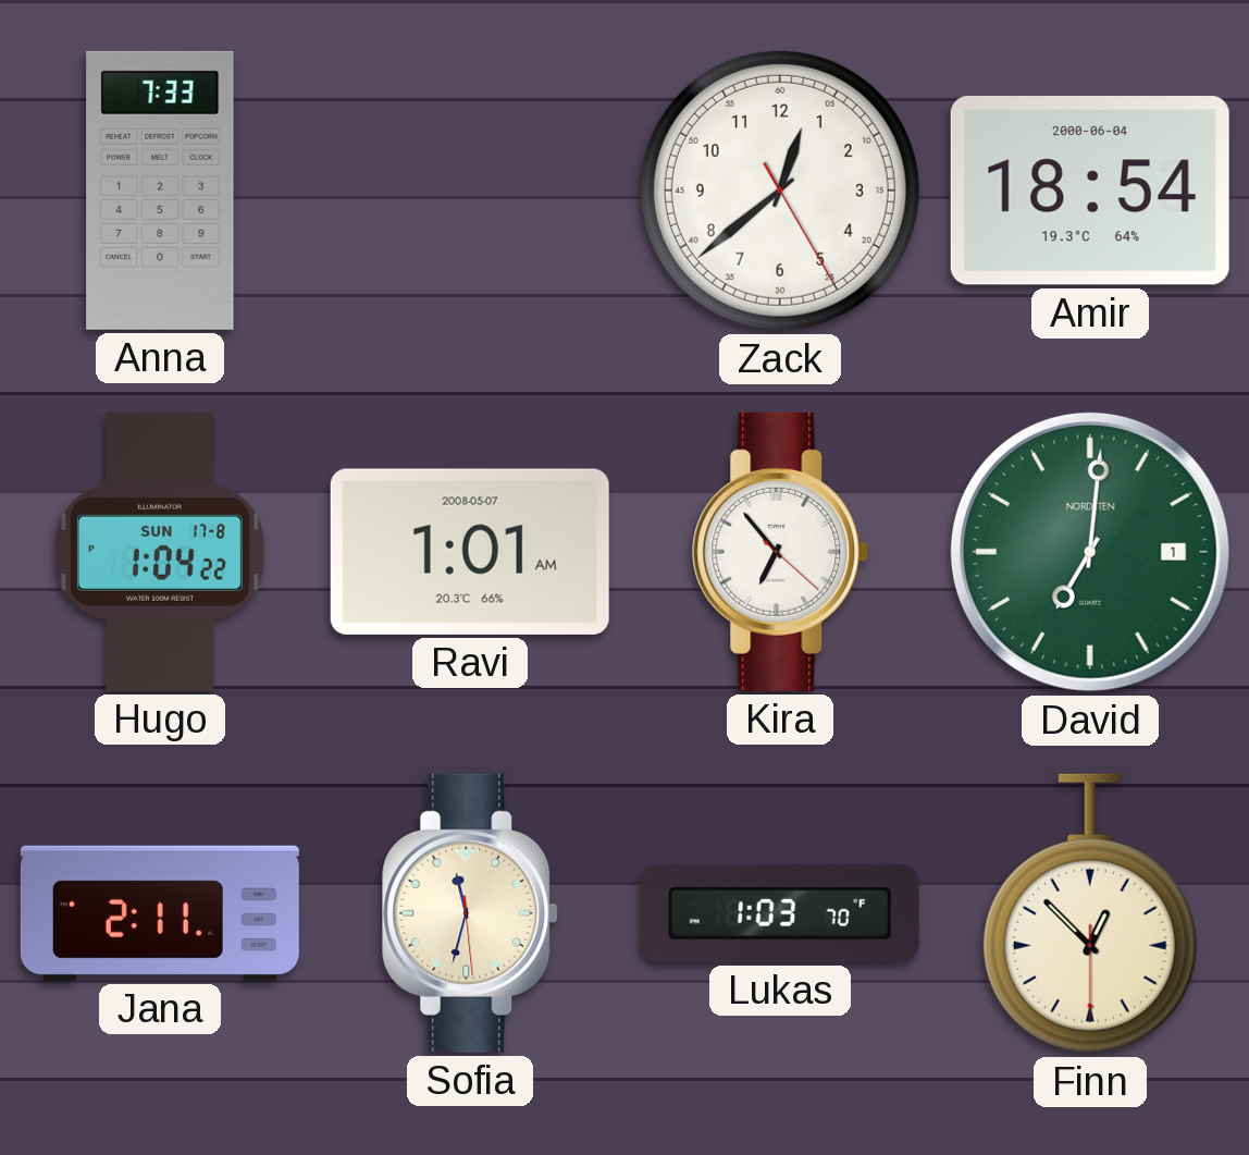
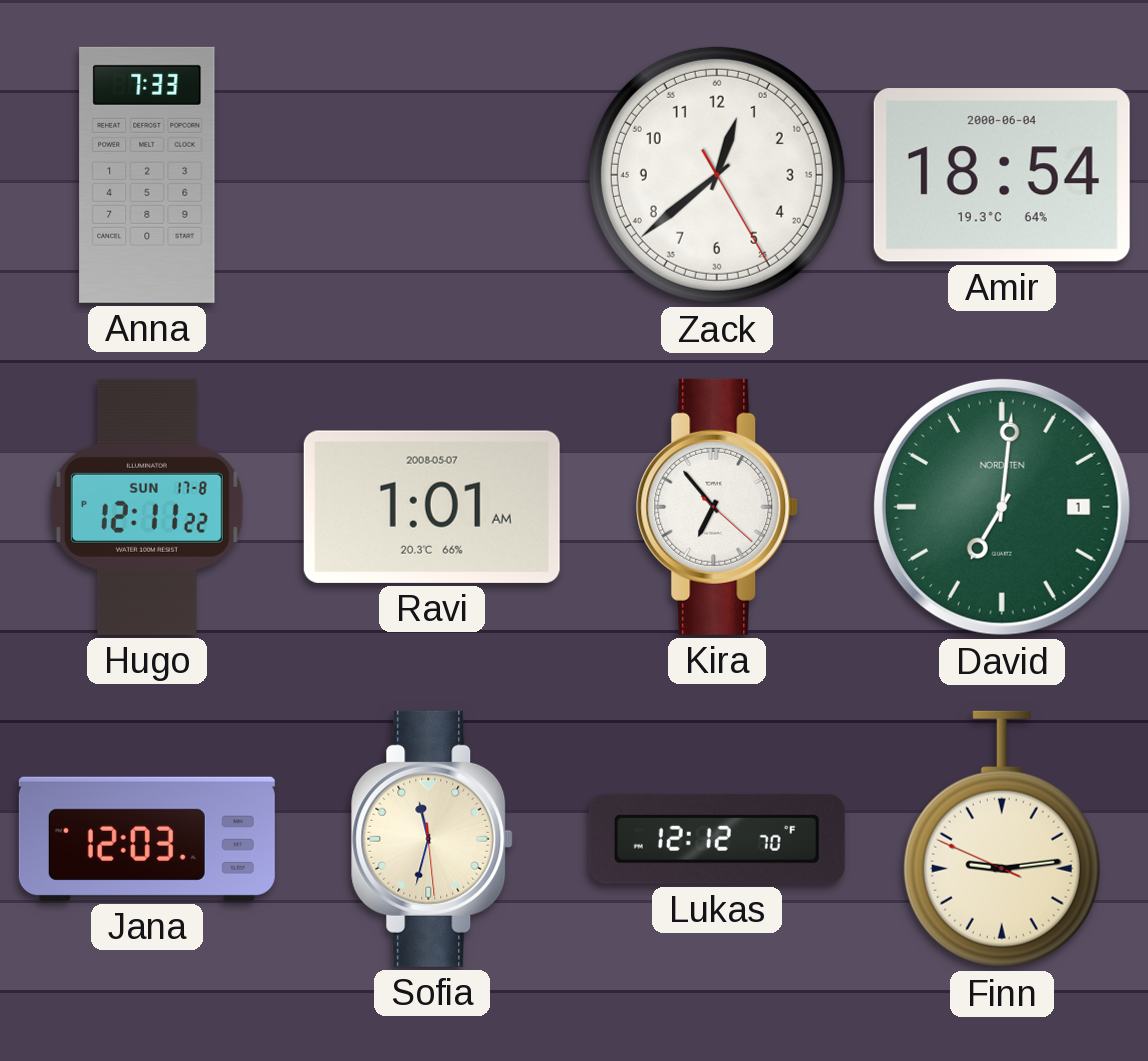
Hugo: 1:04 -> 12:11
Jana: 2:11 -> 12:03
Lukas: 1:03 -> 12:12
Finn: 12:52 -> 9:13
